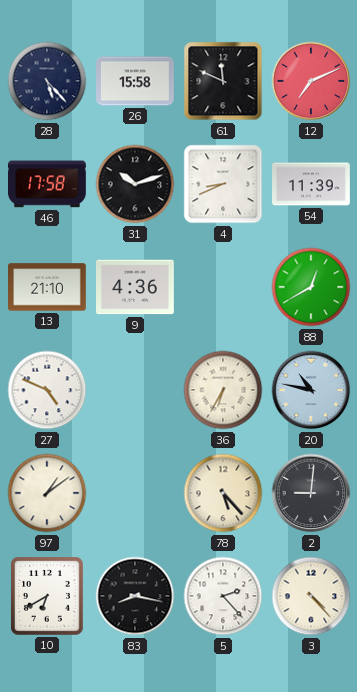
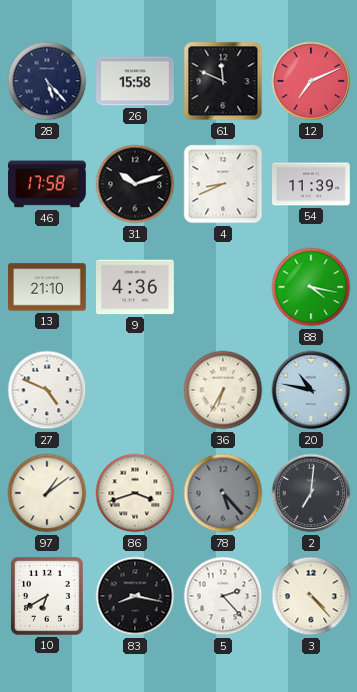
88: 12:40 -> 4:17
86: none -> 3:42
78 dial: cream -> grey
2: 9:01 -> 7:01
